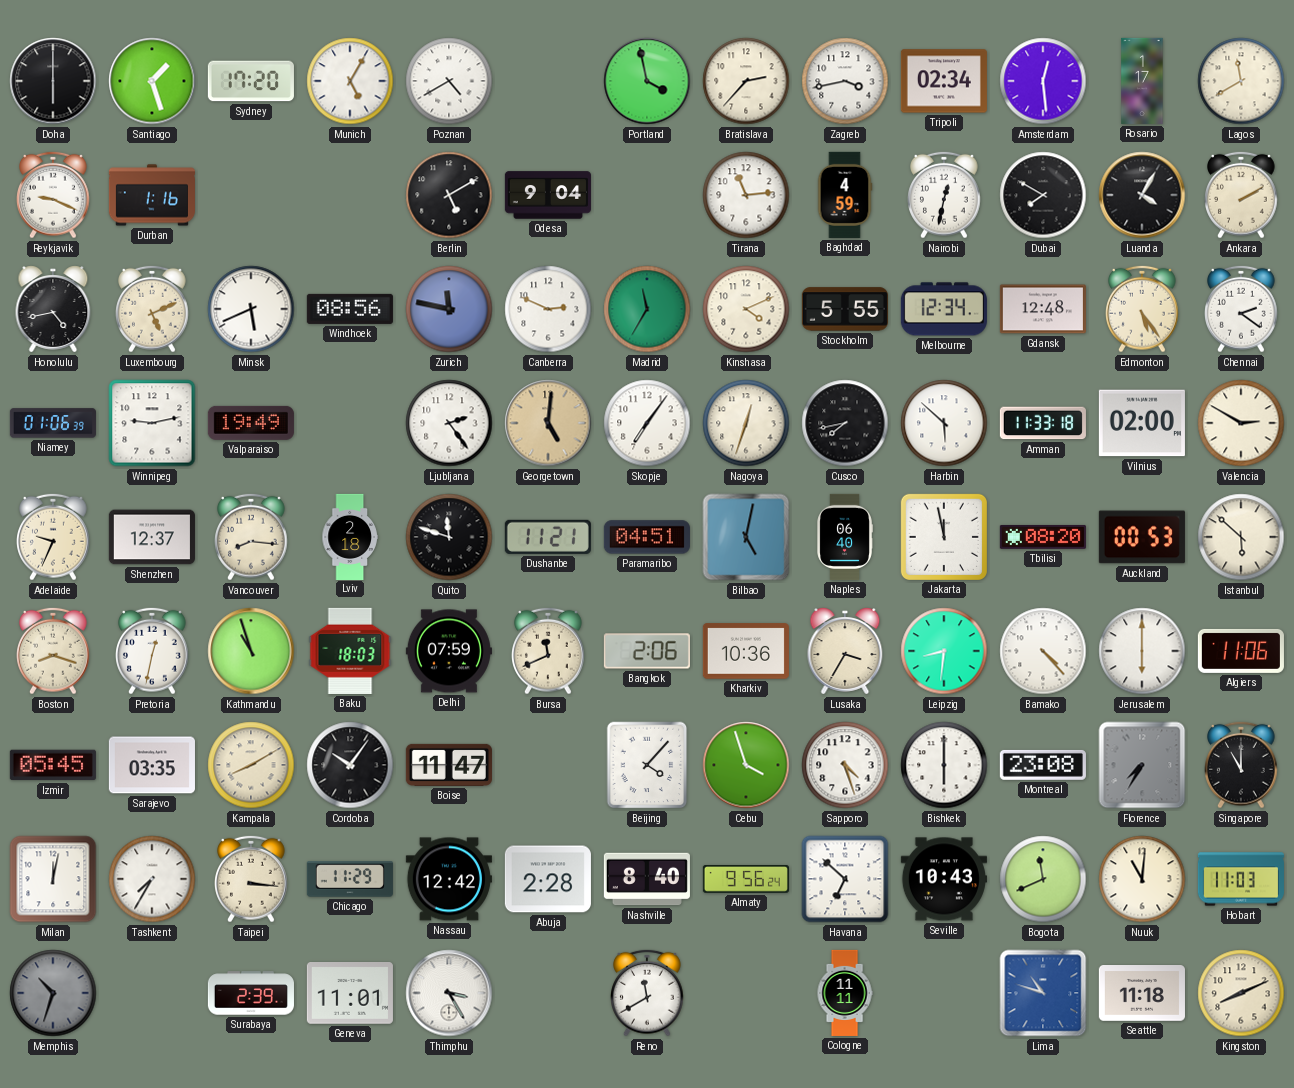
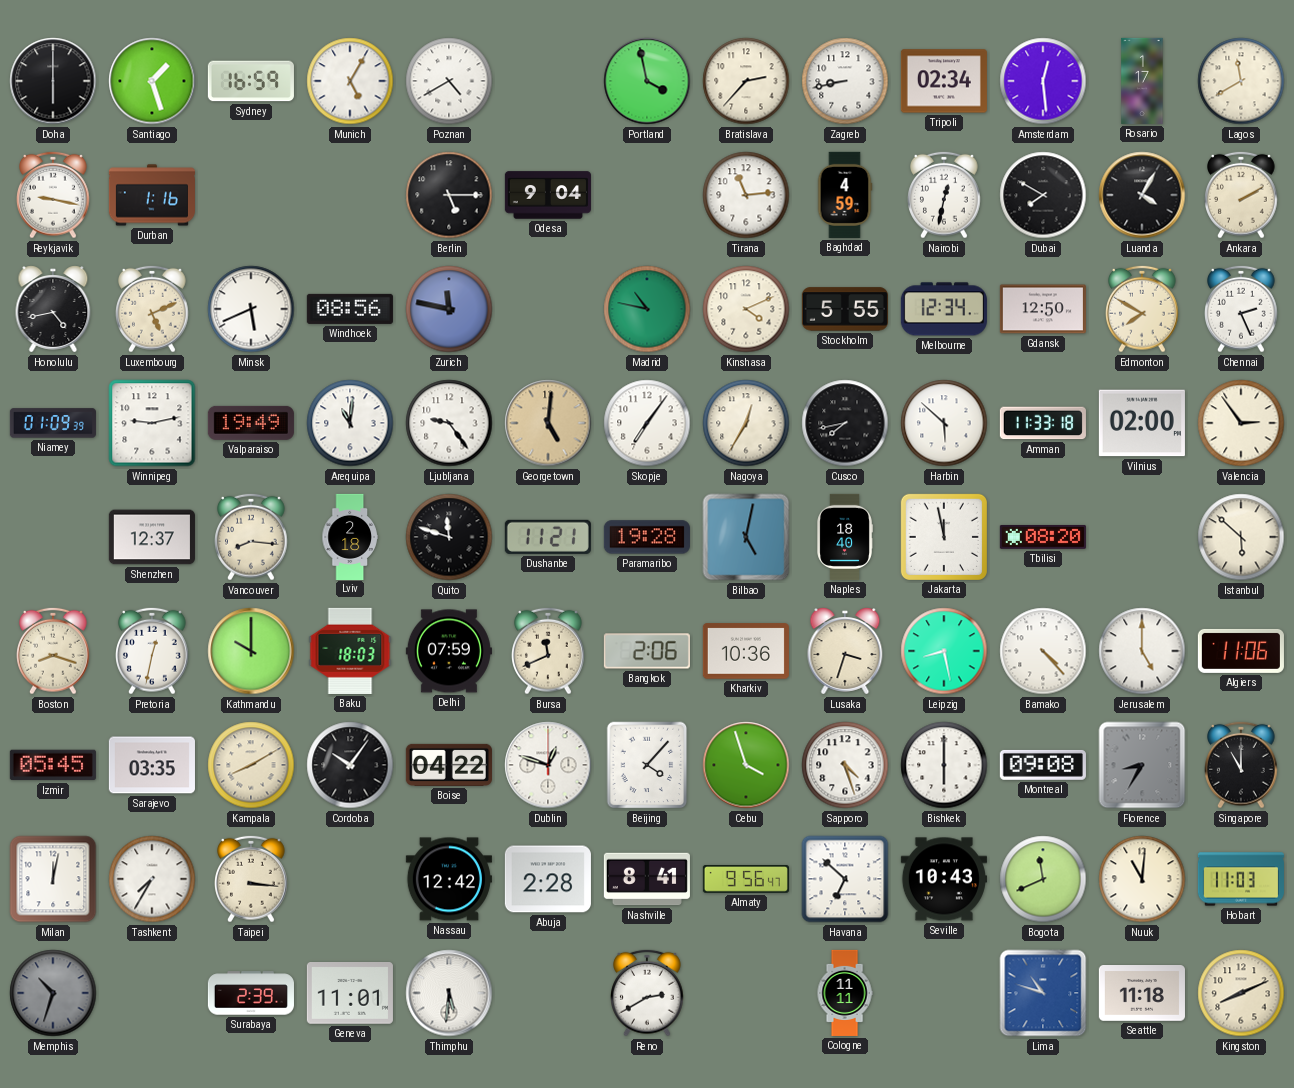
Sydney: 17:20 -> 16:59
Zagreb: 3:43 -> 8:43
Reykjavik: 9:19 -> 9:17
Berlin: 5:10 -> 5:15
Canberra: 2:49 -> none
Madrid: 11:35 -> 10:47
Gdansk: 12:48 -> 12:50
Edmonton: 5:24 -> 7:50
Chennai: 2:21 -> 2:26
Niamey: 01:06 -> 01:09
Arequipa: none -> 11:01
Ljubljana: 2:24 -> 9:24
Nagoya: 12:33 -> 12:35
Valencia: 2:50 -> 2:54
Adelaide: 9:34 -> none
Paramaribo: 04:51 -> 19:28
Naples: 06:40 -> 18:40
Auckland: 00:53 -> none
Kathmandu: 10:57 -> 10:00
Lusaka: 3:35 -> 3:33
Leipzig: 8:31 -> 8:28
Jerusalem: 6:00 -> 5:00
Boise: 11:47 -> 04:22
Dublin: none -> 12:48
Montreal: 23:08 -> 09:08
Florence: 7:35 -> 8:35
Chicago: 11:29 -> none
Nashville: 8:40 -> 8:41
Almaty: 9:56:24 -> 9:56:47
Thimphu: 3:25 -> 5:31
Reno: 11:40 -> 2:40
